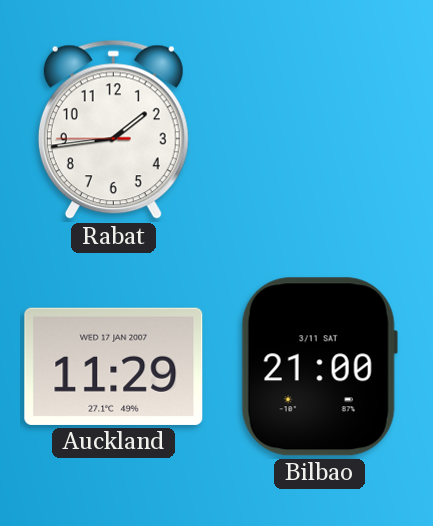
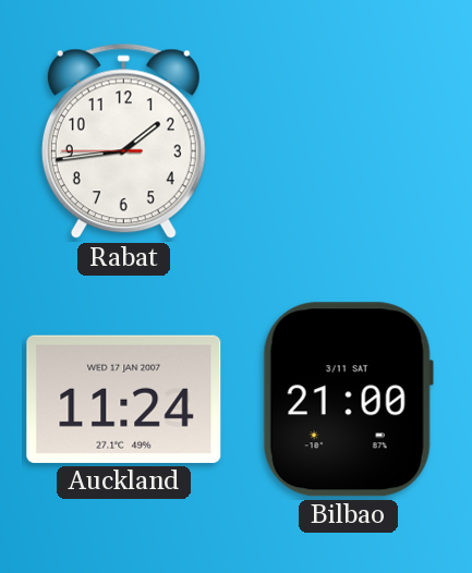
Auckland: 11:29 -> 11:24
